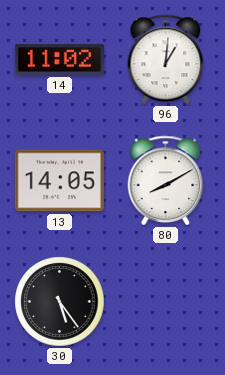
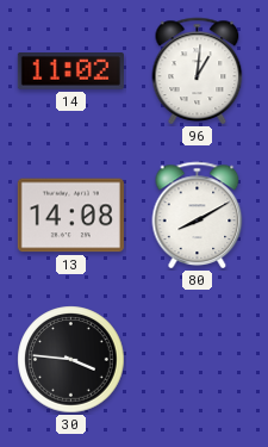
13: 14:05 -> 14:08
30: 5:24 -> 3:46
